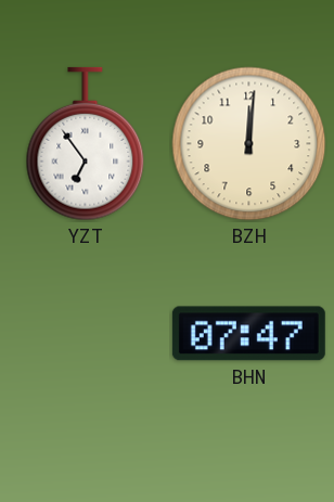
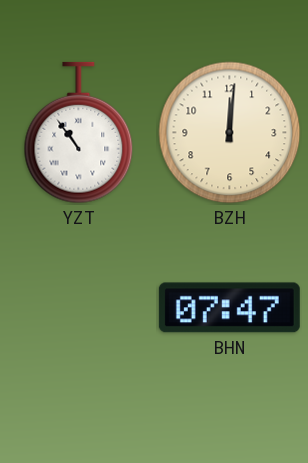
YZT: 6:54 -> 10:54
